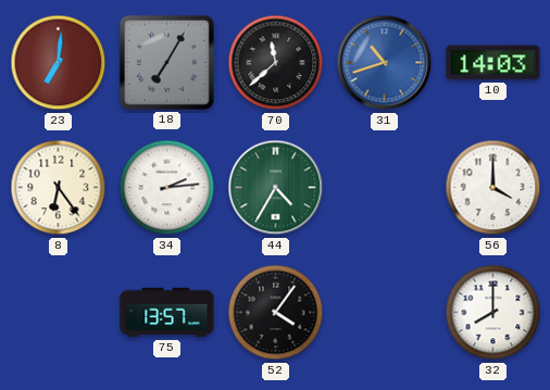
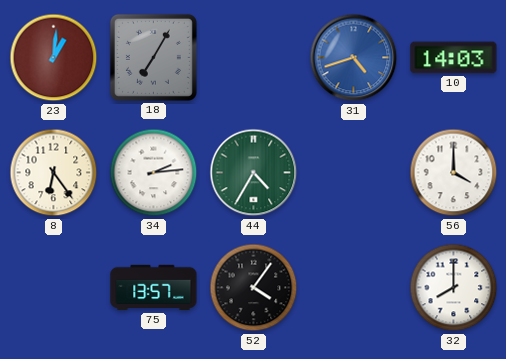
23: 7:01 -> 1:01
70: 11:38 -> none
31: 10:42 -> 4:42
